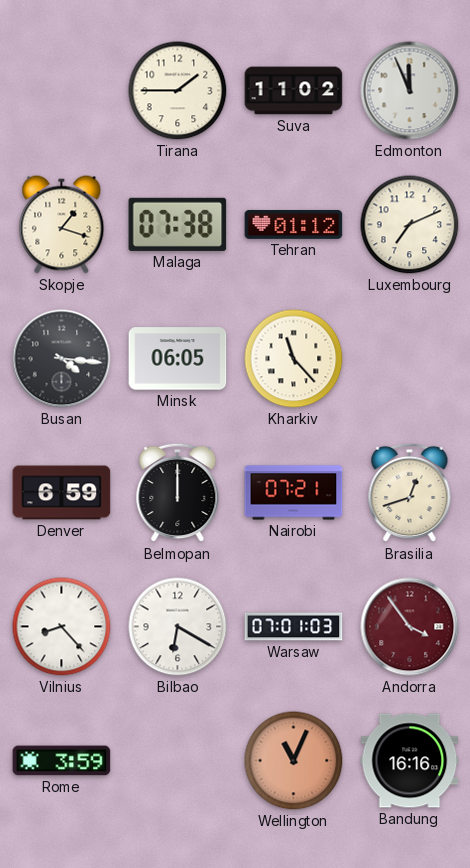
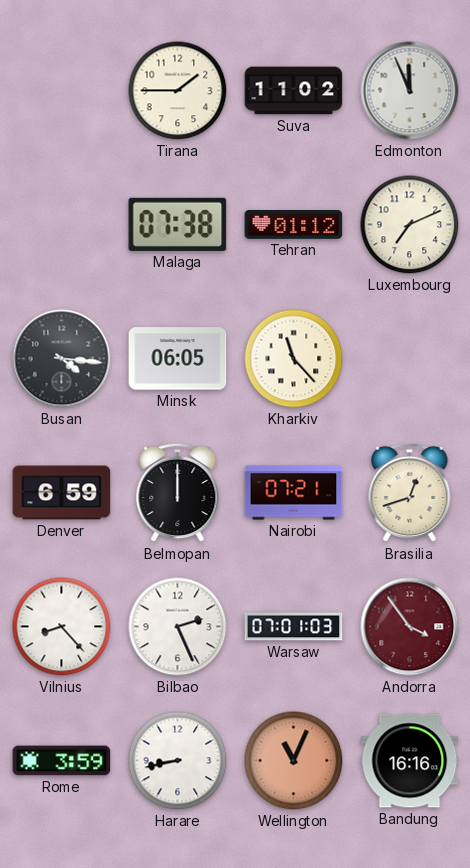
Skopje: 1:18 -> none
Bilbao: 6:20 -> 2:26
Harare: none -> 8:43
